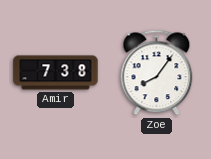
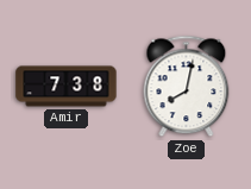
Zoe: 8:06 -> 8:02
